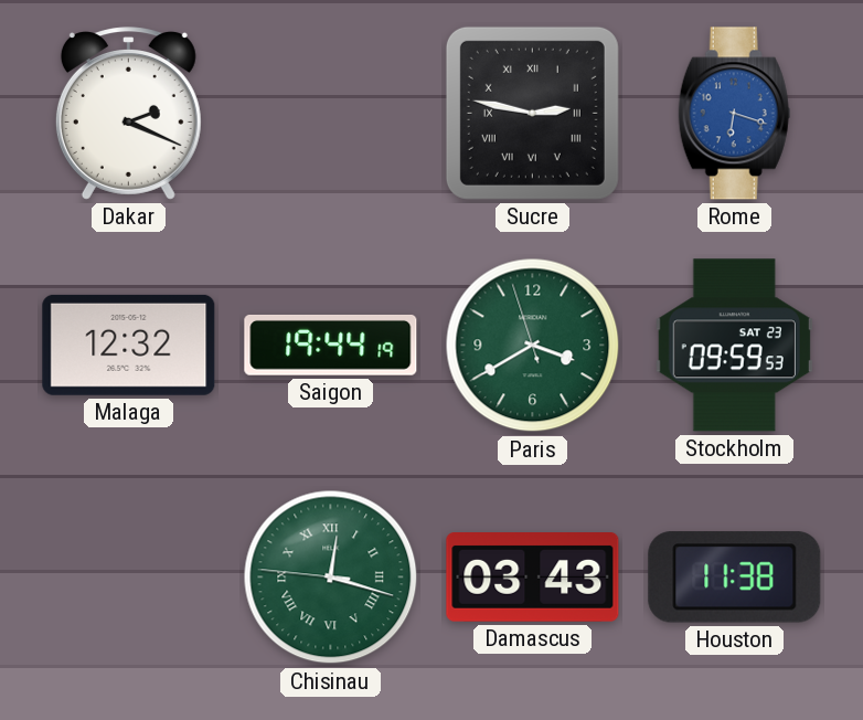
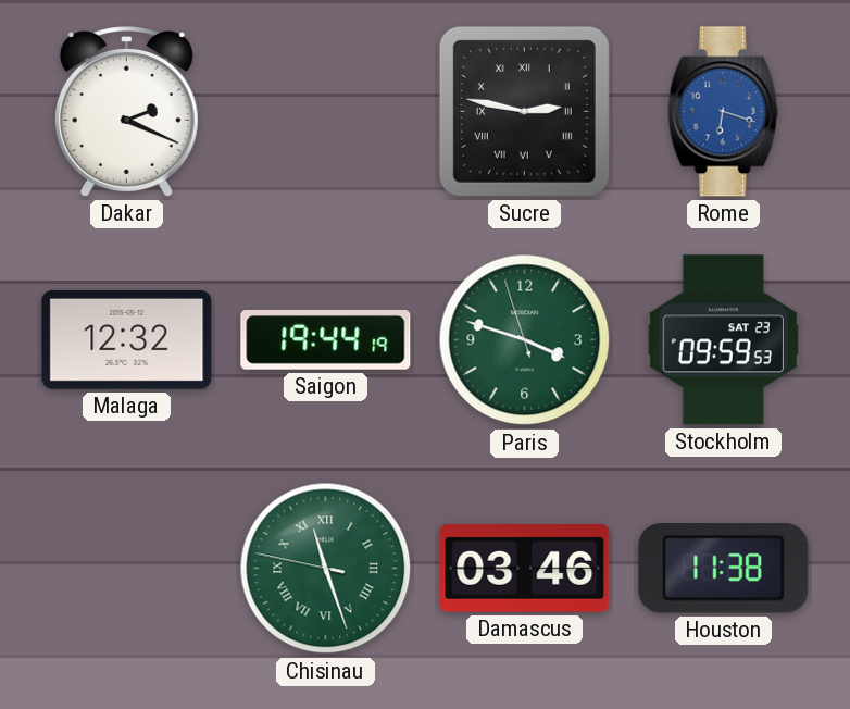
Paris: 3:39 -> 3:47
Chisinau: 12:17 -> 11:26
Damascus: 03:43 -> 03:46
